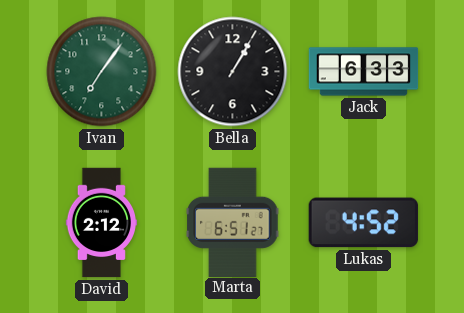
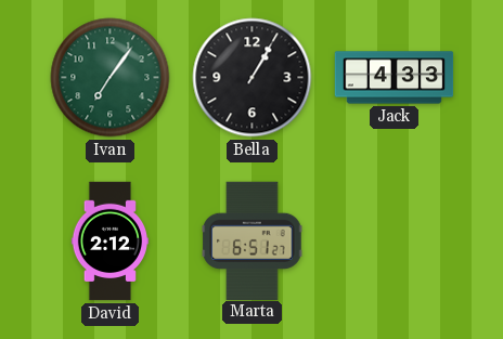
Jack: 6:33 -> 4:33
Lukas: 4:52 -> none
